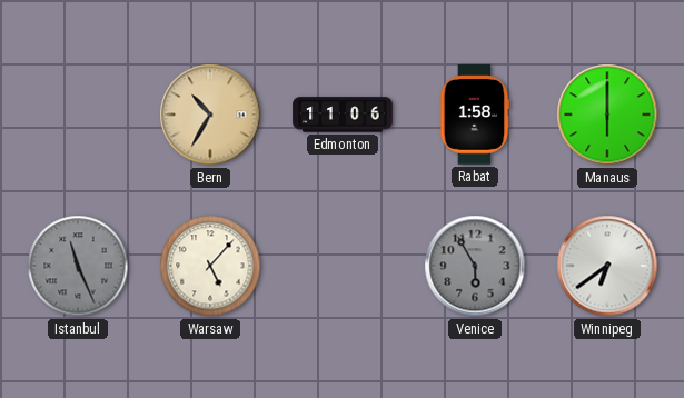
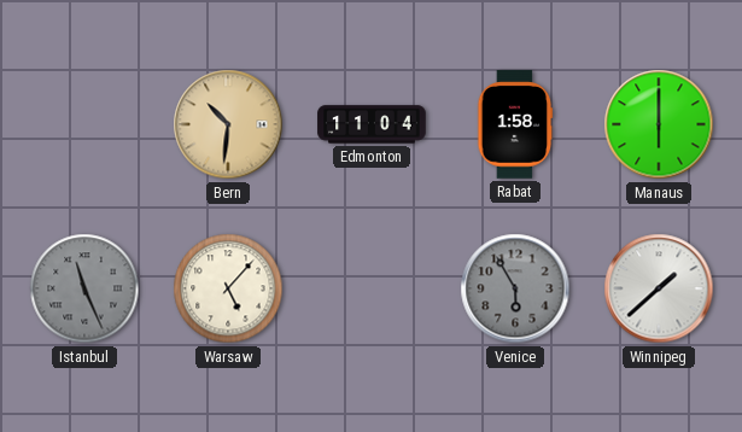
Bern: 10:35 -> 10:31
Edmonton: 11:06 -> 11:04
Winnipeg: 6:39 -> 1:38
